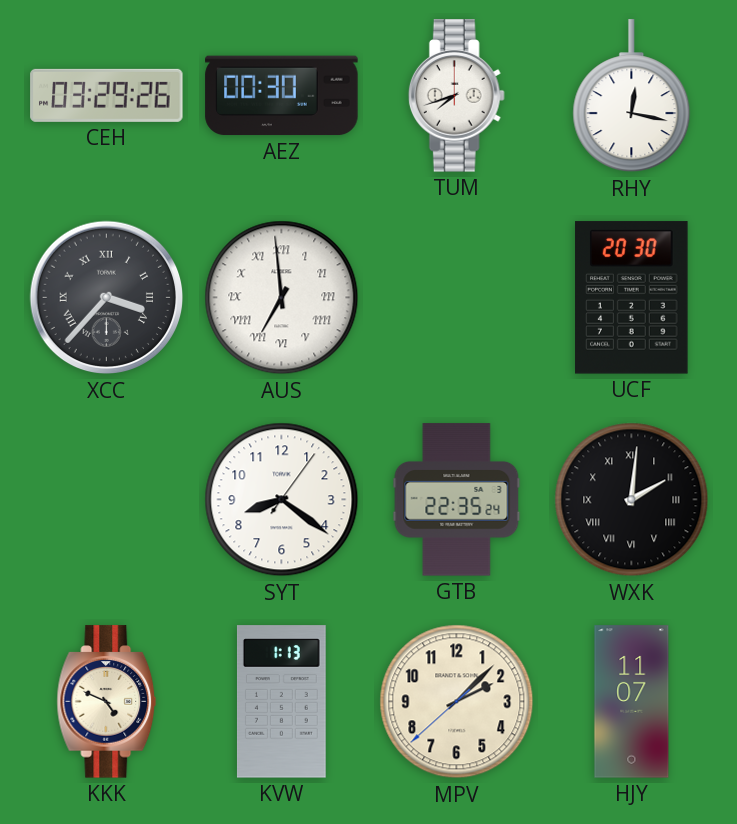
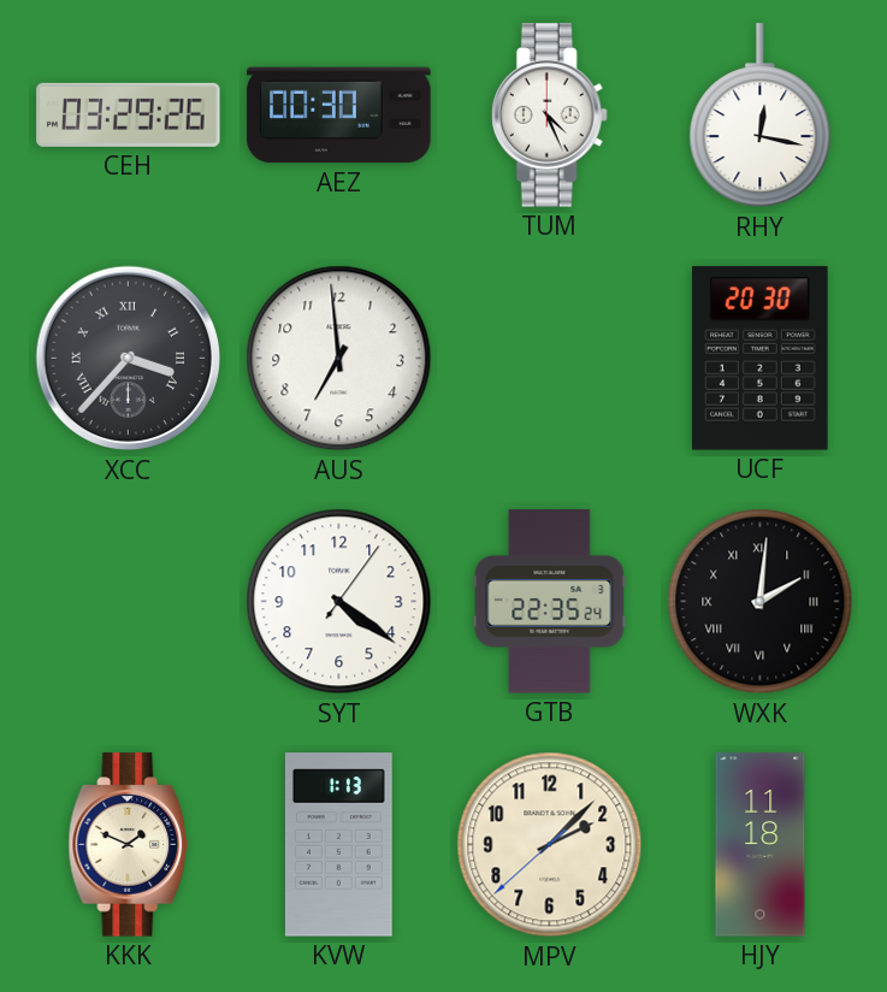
TUM: 7:42 -> 4:26
AUS numerals: Roman -> Arabic
SYT: 8:21 -> 4:21
KKK: 4:49 -> 1:49
HJY: 11:07 -> 11:18
